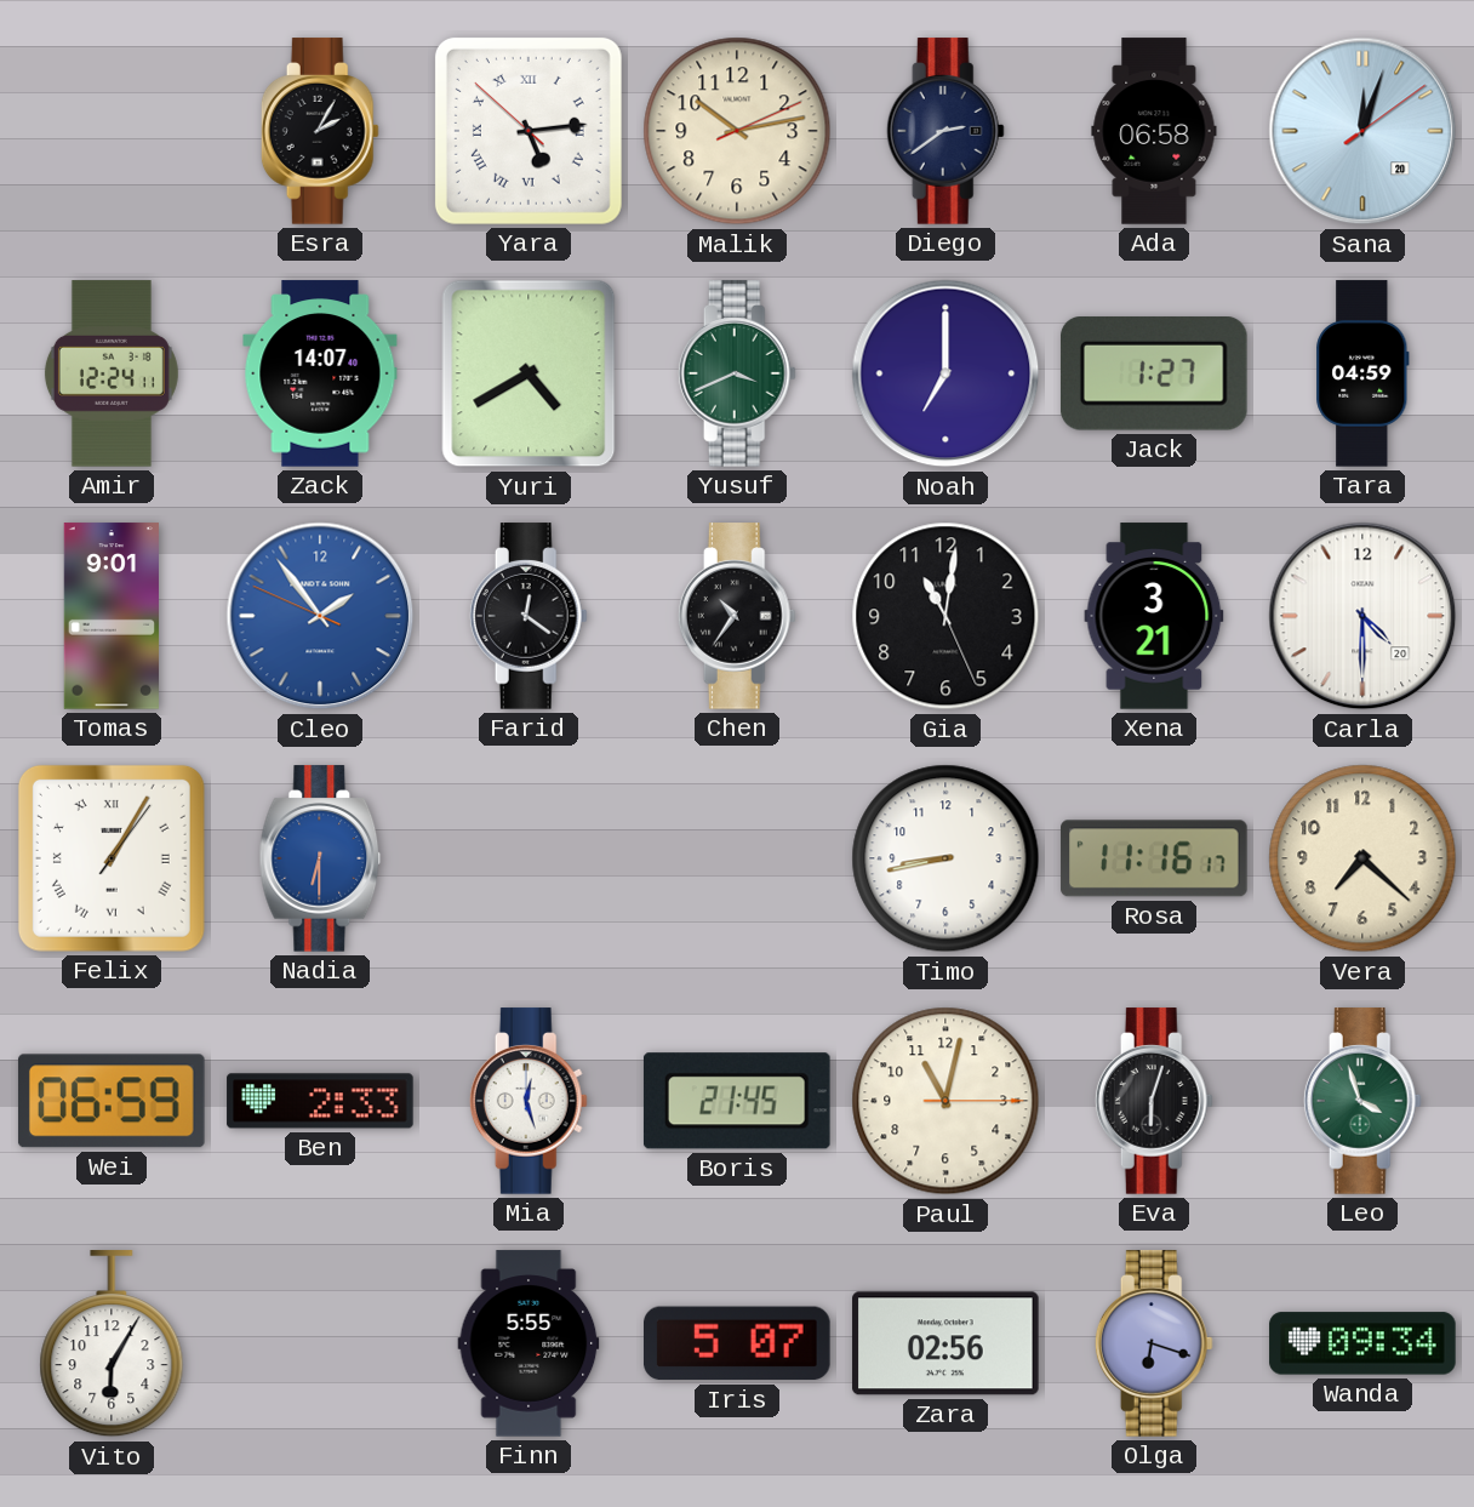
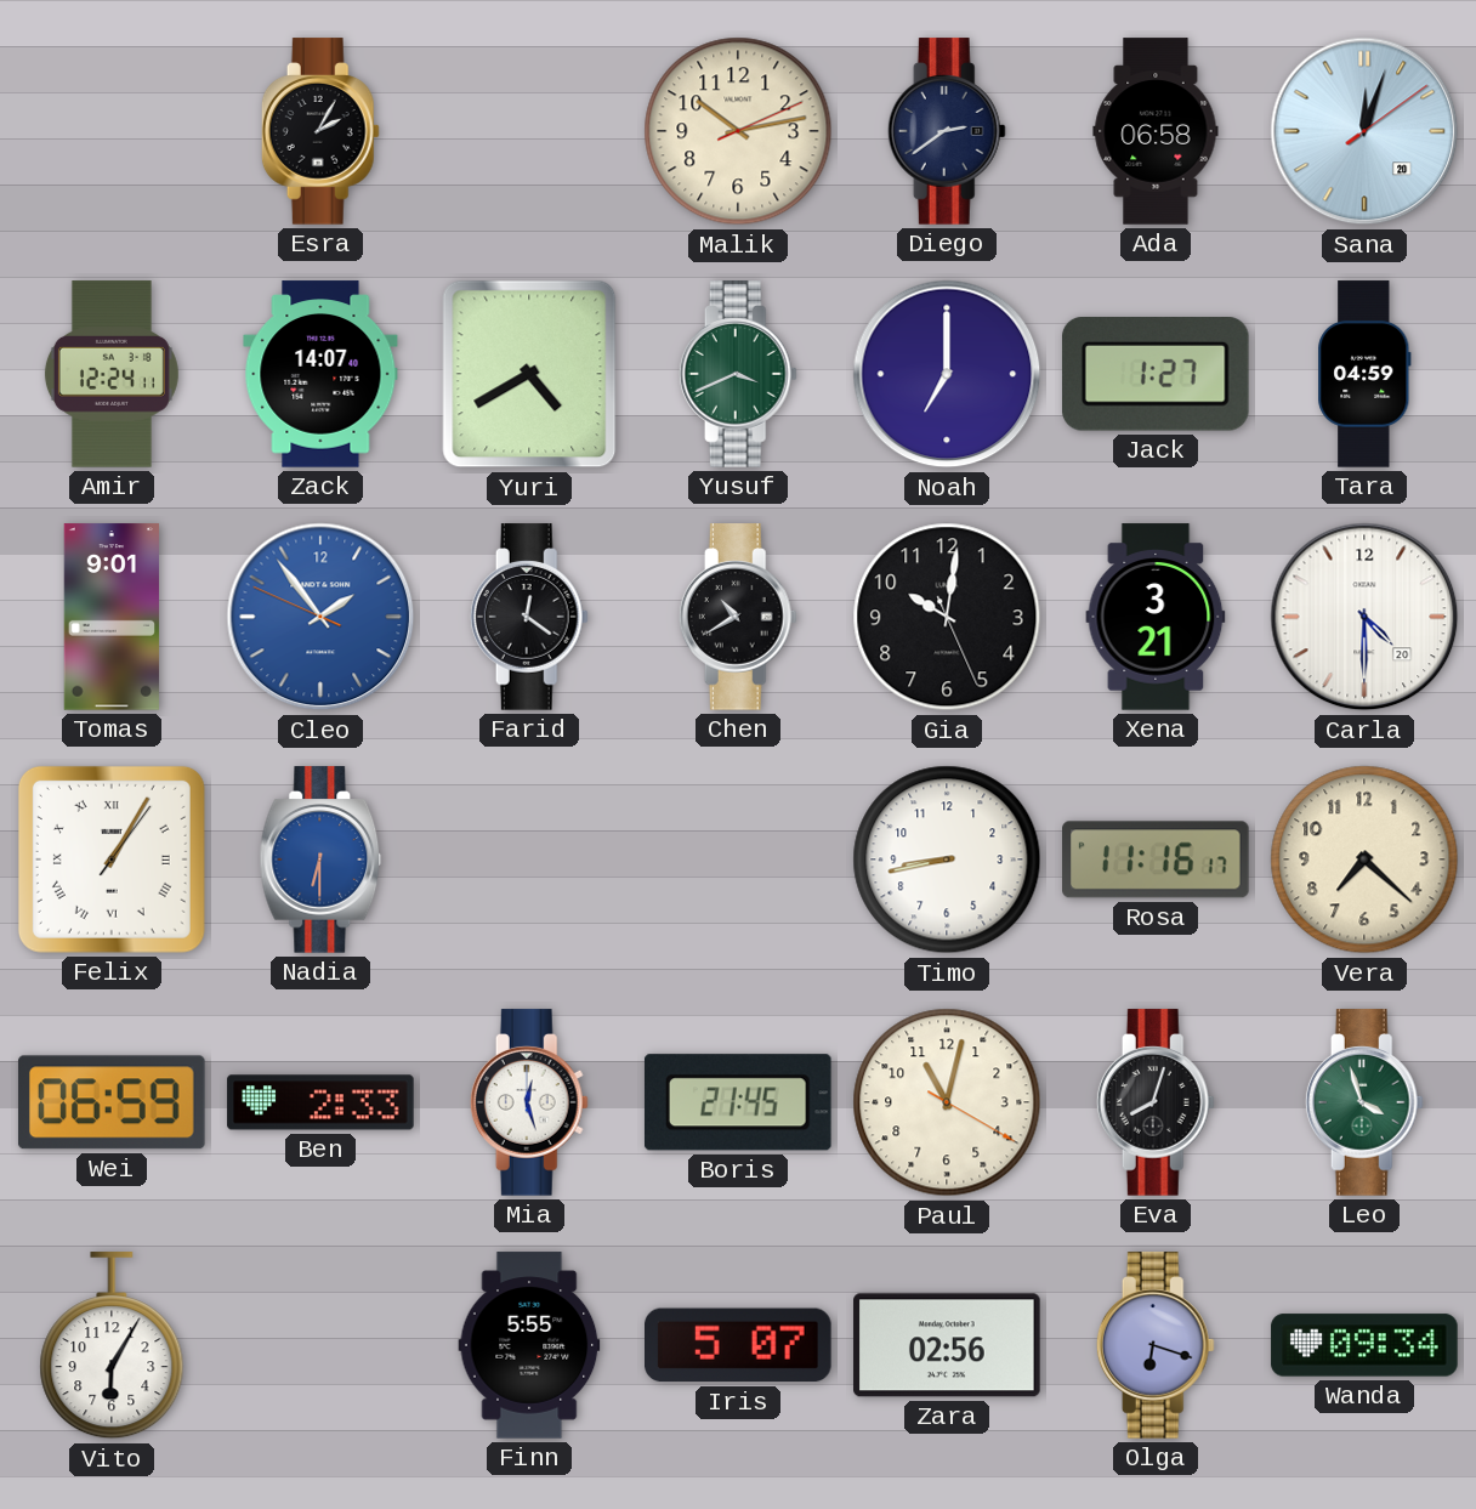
Yara: 5:13 -> none
Chen: 10:36 -> 10:40
Gia: 11:01 -> 10:01
Paul: 11:02:15 -> 11:02:20
Eva: 6:03 -> 8:03
